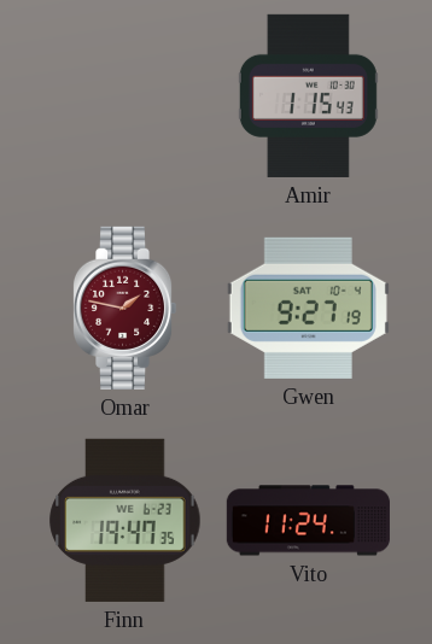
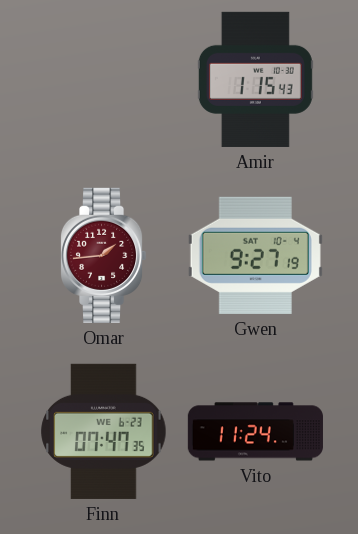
Omar: 1:47 -> 1:44
Finn: 19:47 -> 07:47
